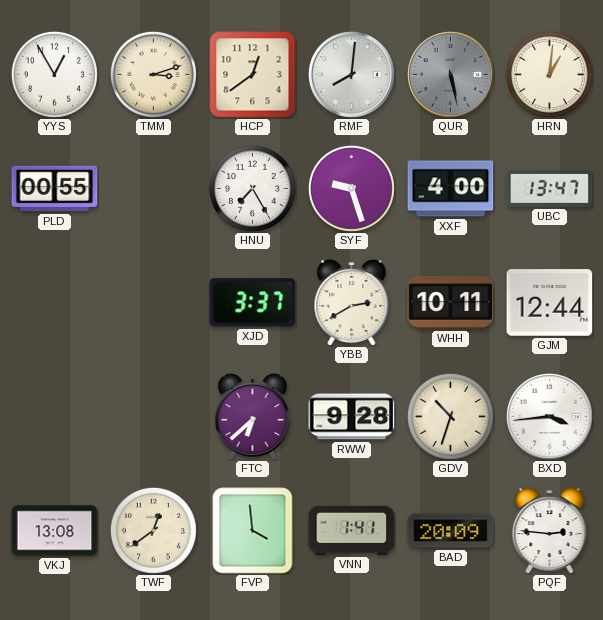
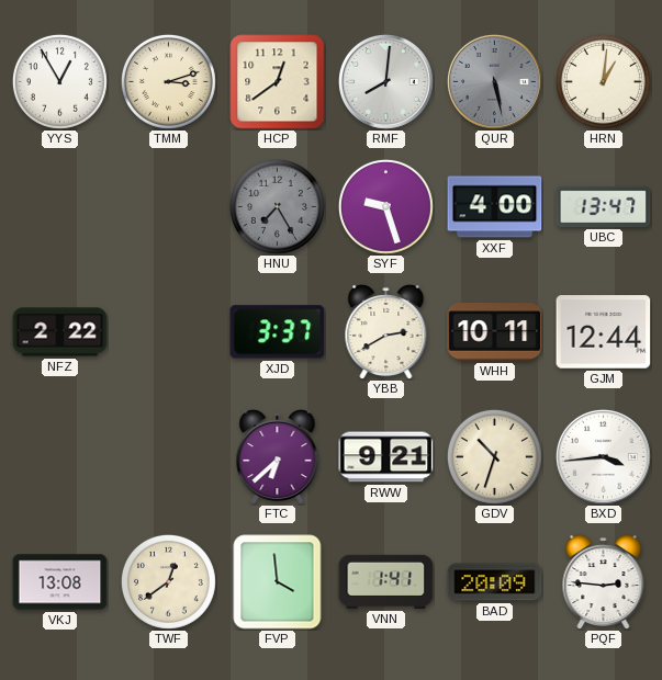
PLD: 00:55 -> none
HNU dial: white -> grey
NFZ: none -> 2:22
RWW: 9:28 -> 9:21
